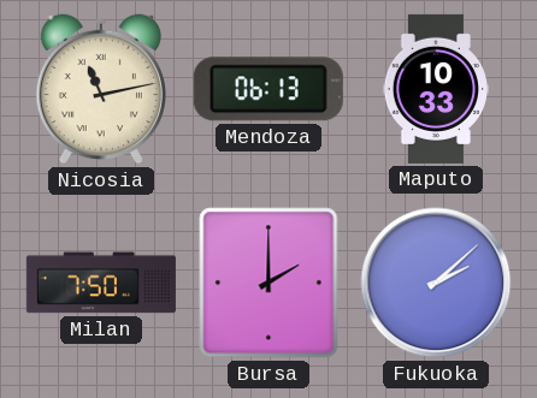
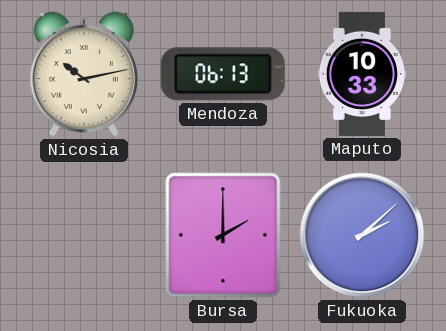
Nicosia: 11:13 -> 10:13
Milan: 7:50 -> none
